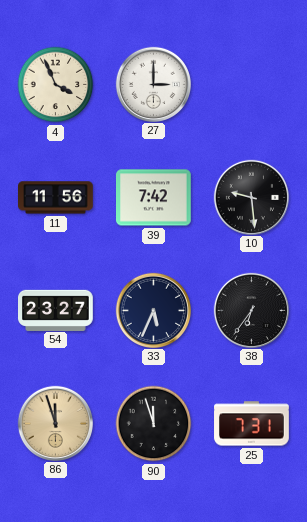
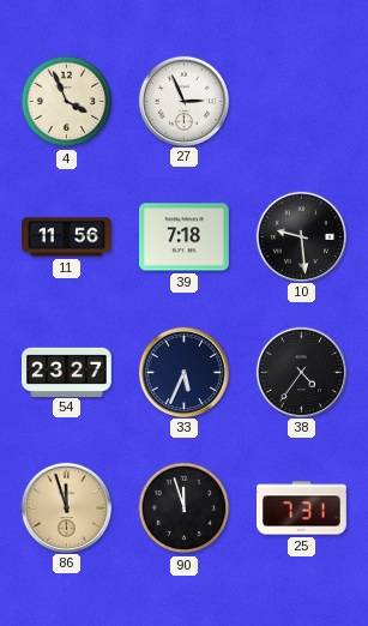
27: 3:00 -> 2:56
39: 7:42 -> 7:18
38: 6:36 -> 4:36
